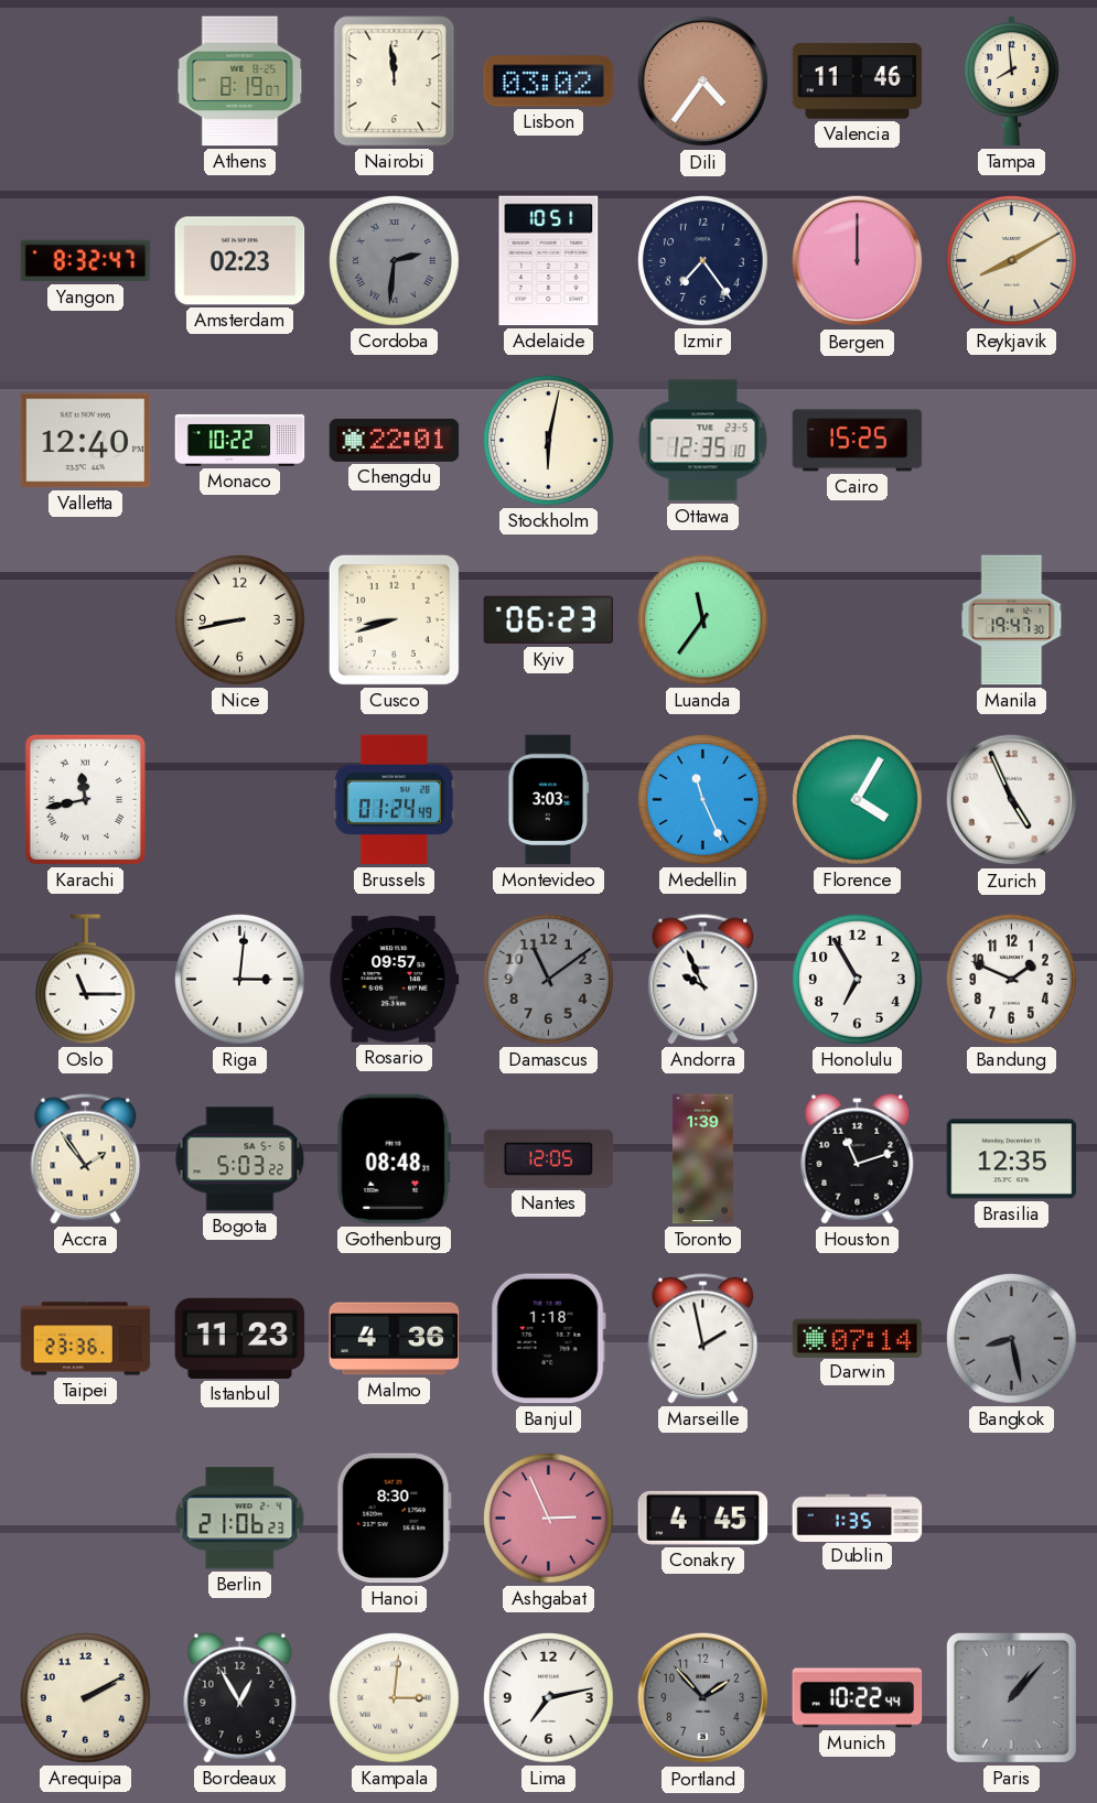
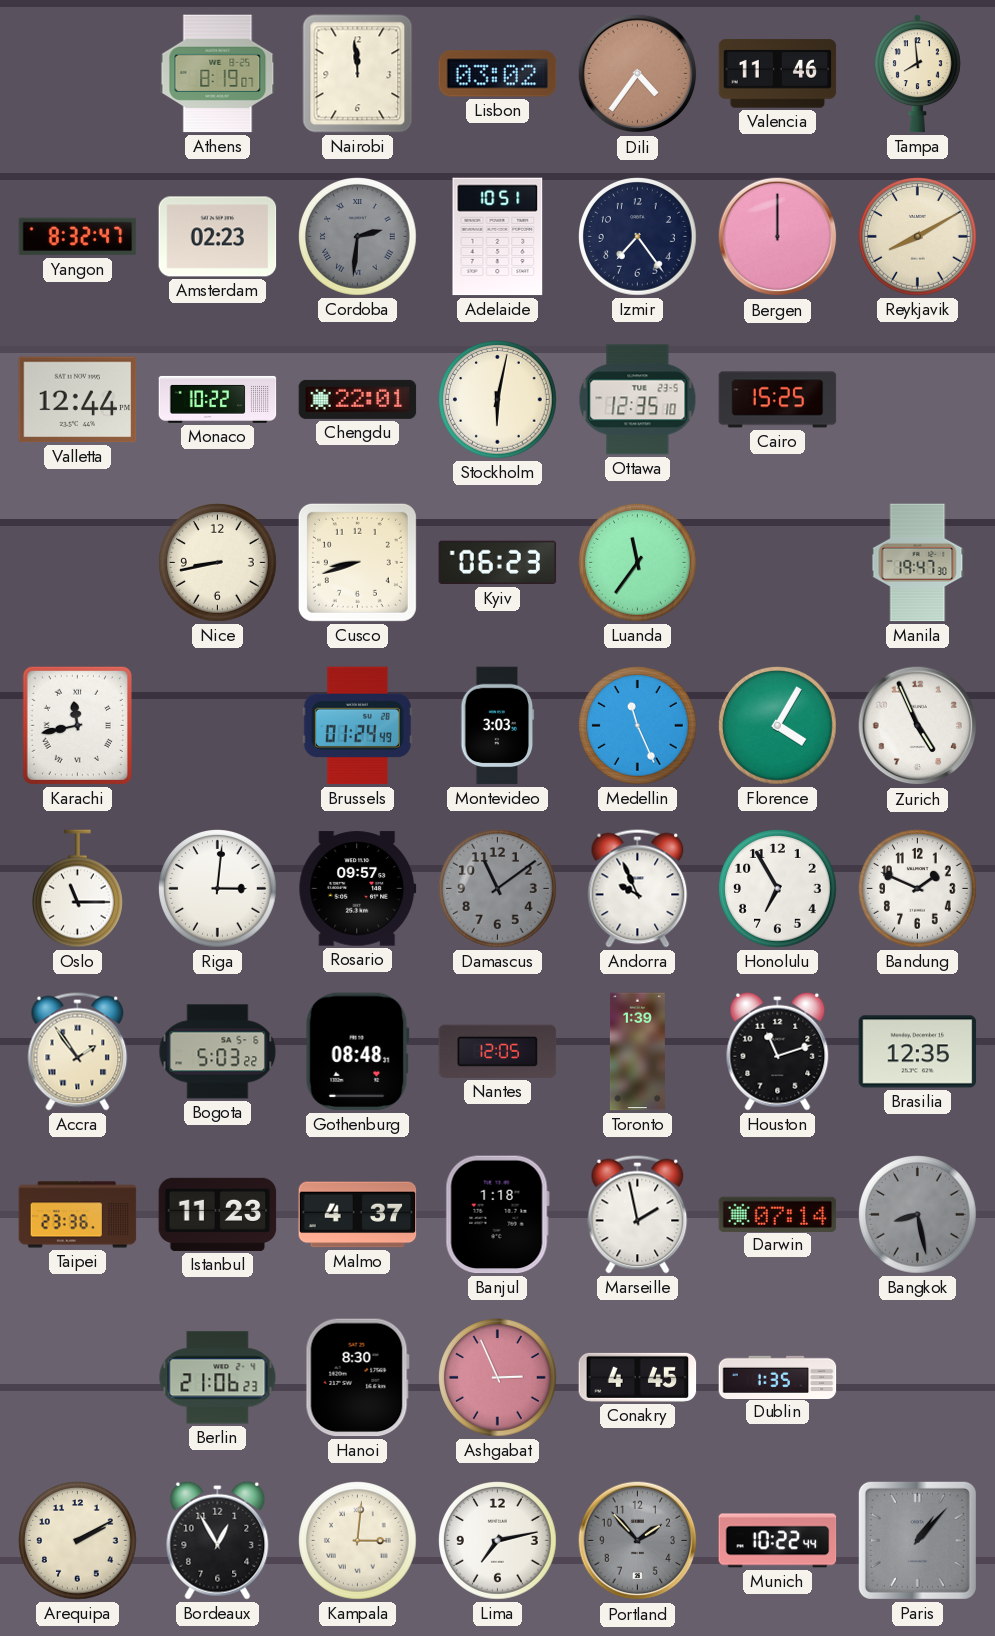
Valletta: 12:40 -> 12:44
Malmo: 4:36 -> 4:37
